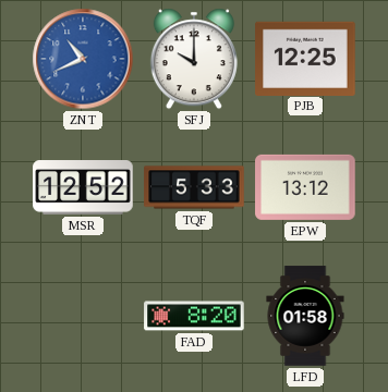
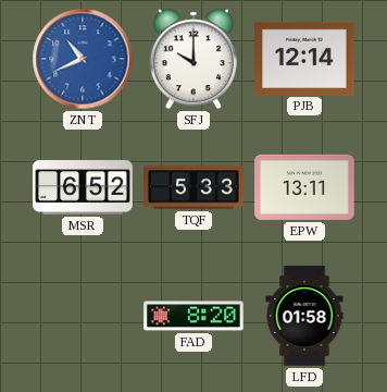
PJB: 12:25 -> 12:14
MSR: 12:52 -> 6:52
EPW: 13:12 -> 13:11
